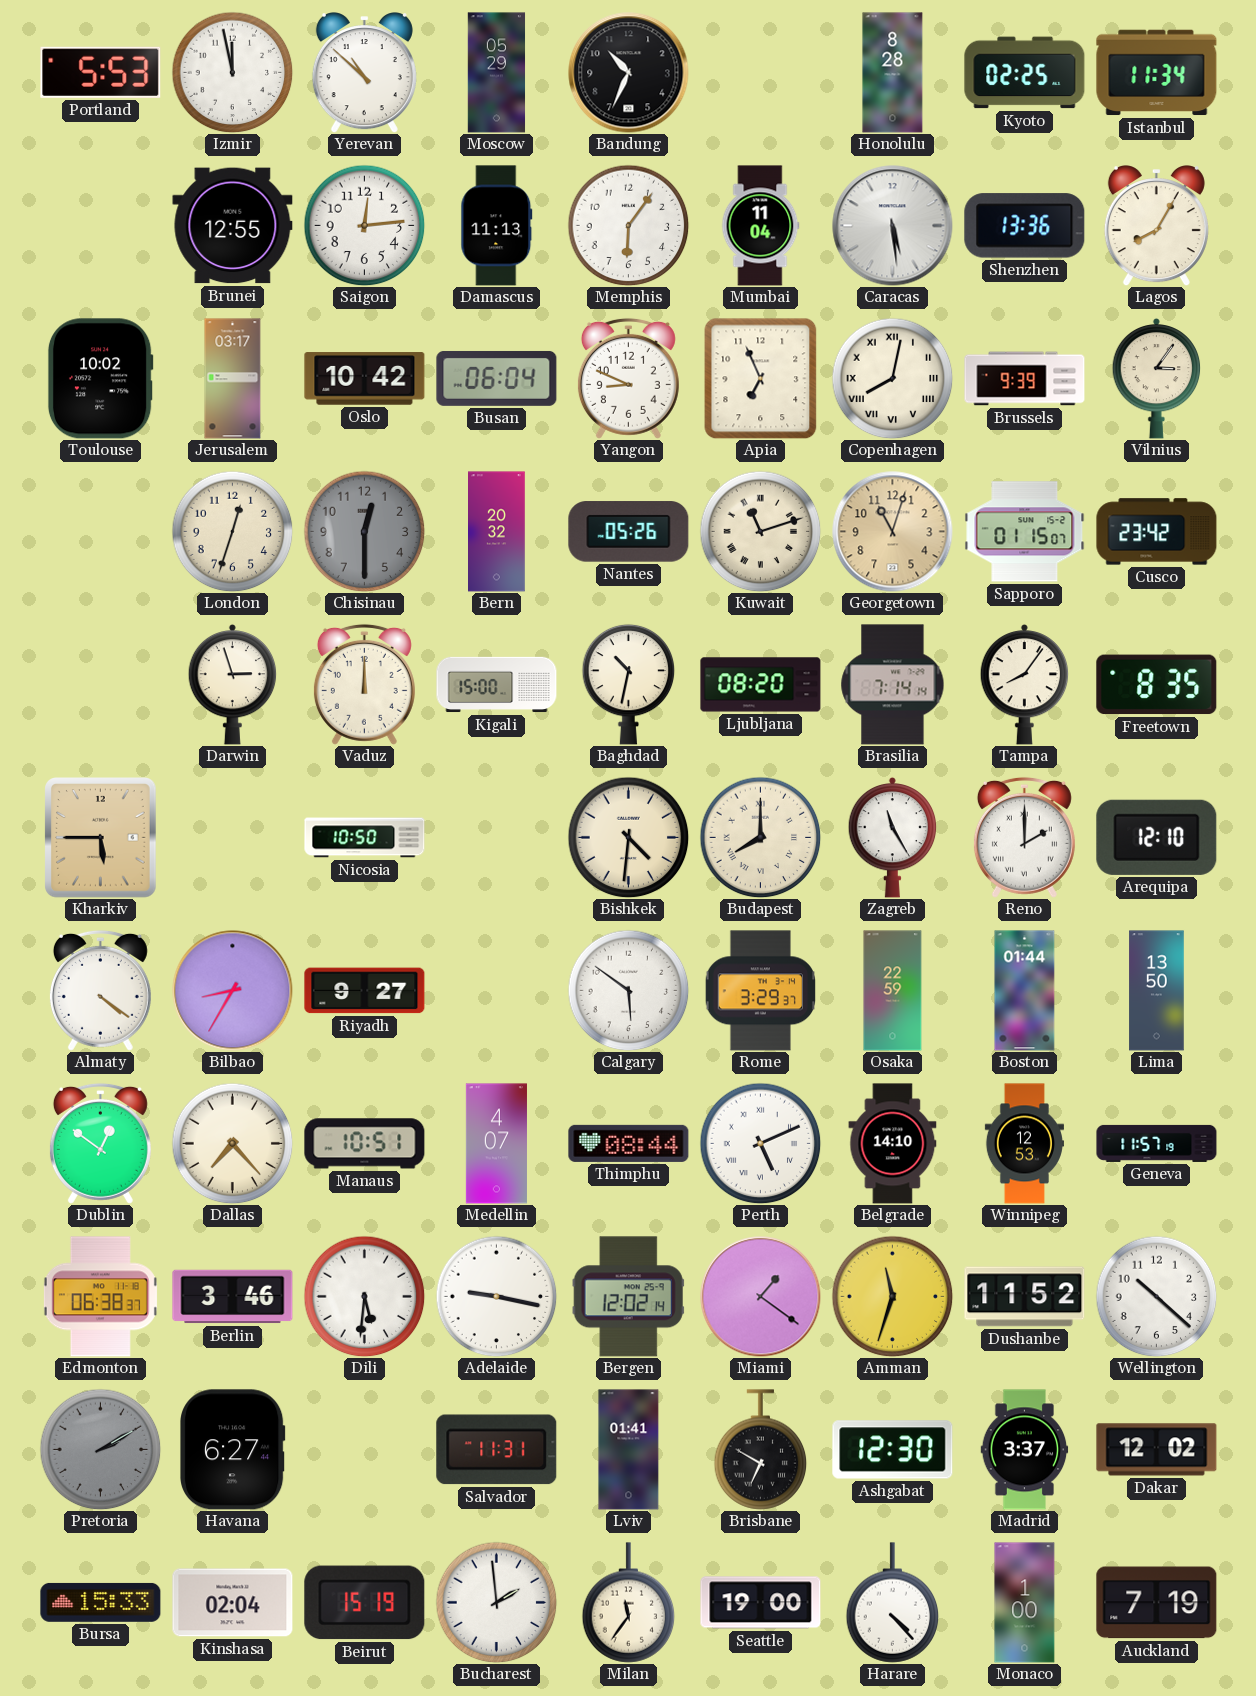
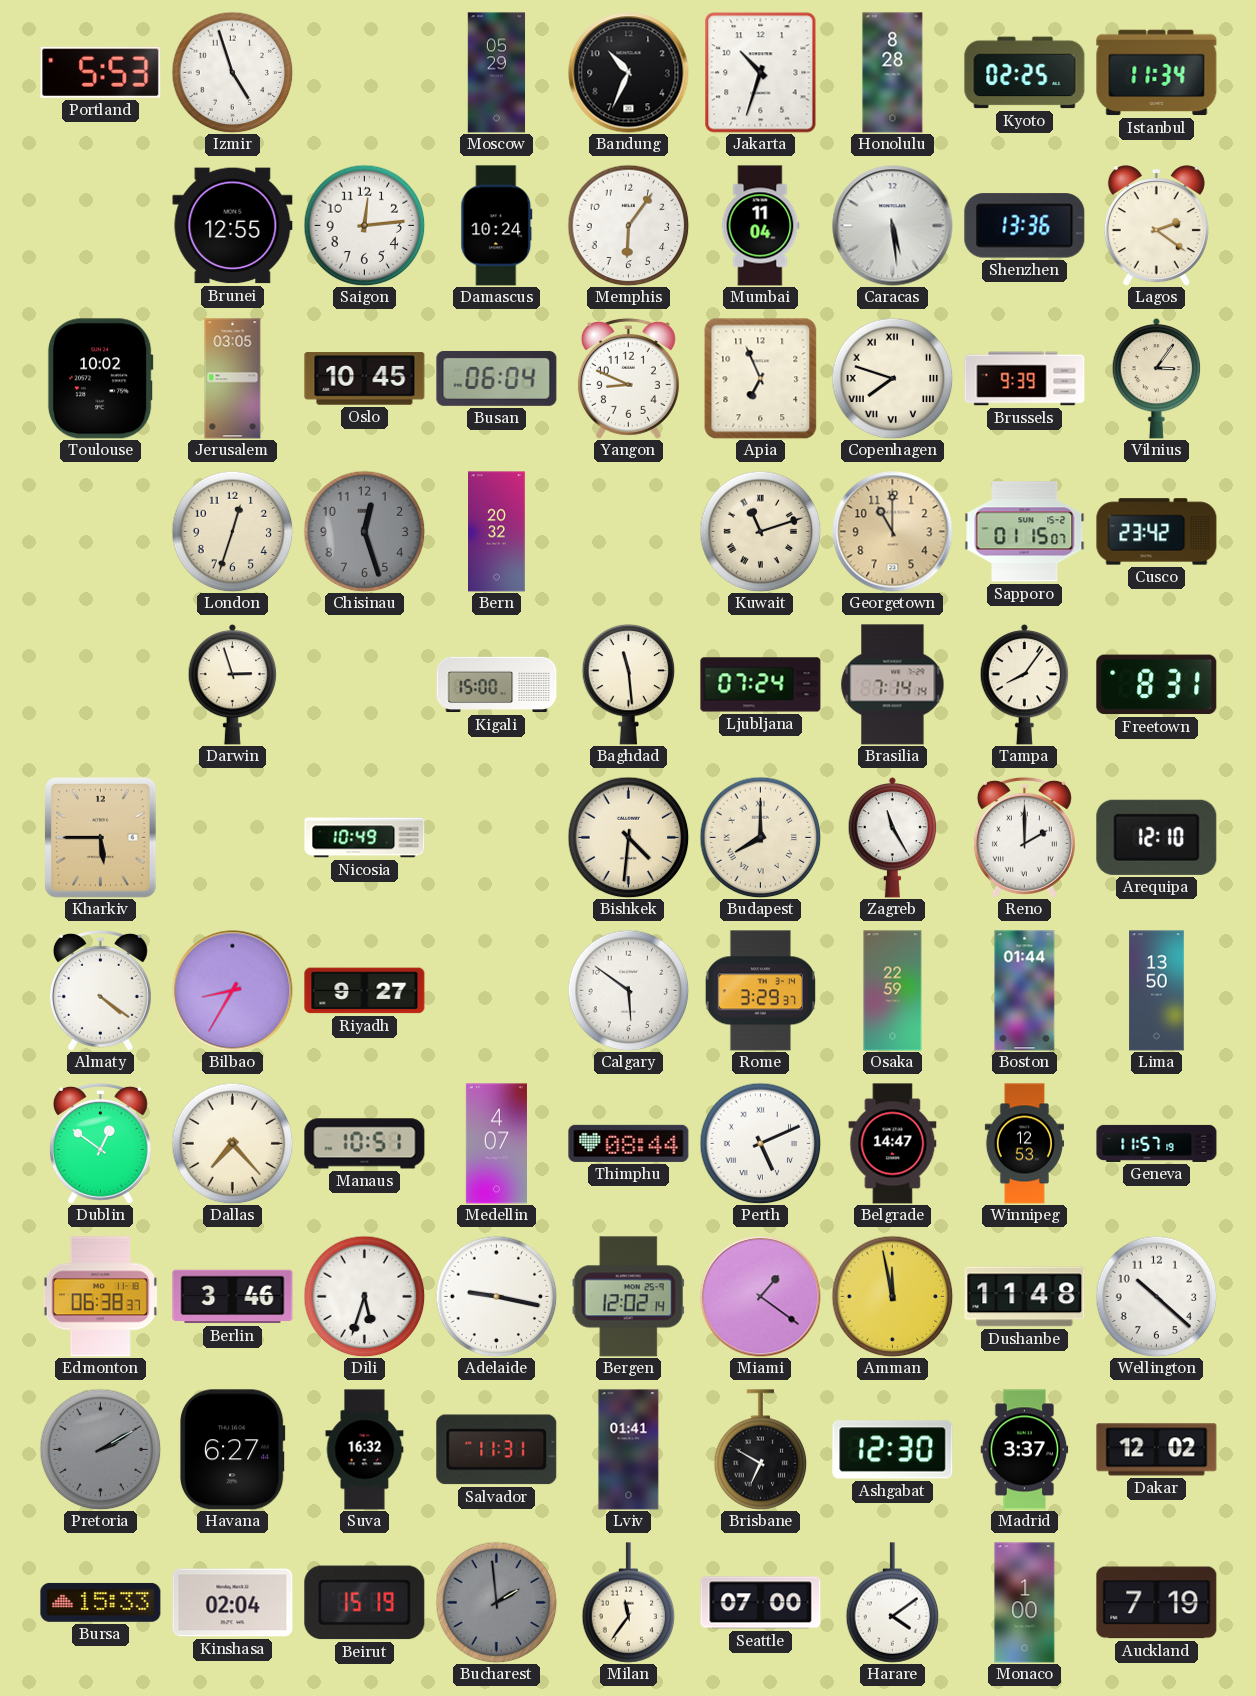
Izmir: 11:58 -> 4:57
Yerevan: 10:52 -> none
Jakarta: none -> 10:33
Damascus: 11:13 -> 10:24
Lagos: 8:05 -> 2:21
Jerusalem: 03:17 -> 03:05
Oslo: 10:42 -> 10:45
Copenhagen: 8:02 -> 7:48
Chisinau: 12:30 -> 12:27
Nantes: 05:26 -> none
Georgetown: 11:03 -> 11:00
Vaduz: 12:00 -> none
Baghdad: 10:32 -> 11:29
Ljubljana: 08:20 -> 07:24
Freetown: 8:35 -> 8:31
Nicosia: 10:50 -> 10:49
Belgrade: 14:10 -> 14:47
Dili: 5:31 -> 5:33
Amman: 11:33 -> 11:58
Dushanbe: 11:52 -> 11:48
Suva: none -> 16:32
Bucharest dial: white -> grey
Seattle: 19:00 -> 07:00
Harare: 4:23 -> 4:09
